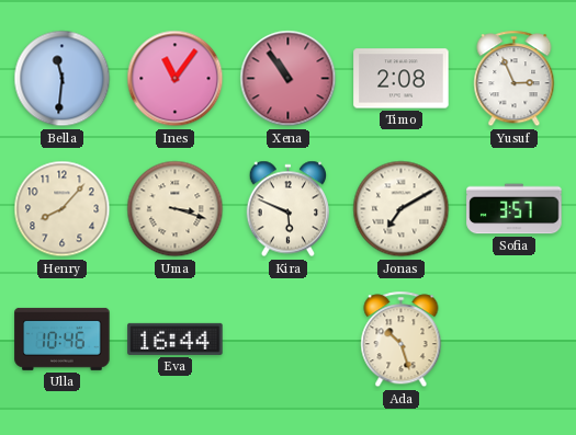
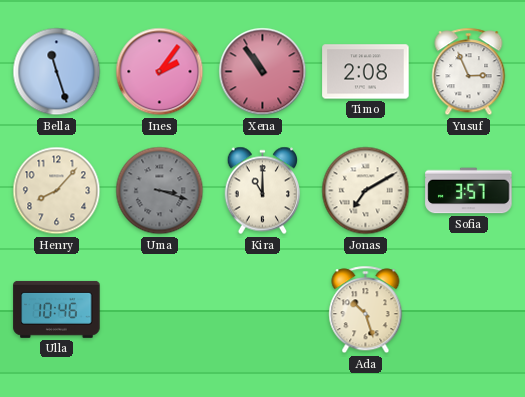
Bella: 11:31 -> 11:27
Ines: 11:06 -> 2:06
Uma dial: cream -> grey
Kira: 5:49 -> 11:00
Eva: 16:44 -> none
